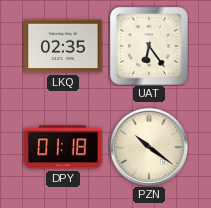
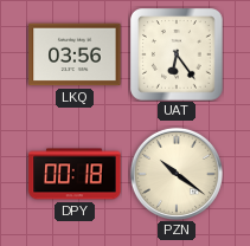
LKQ: 02:35 -> 03:56
DPY: 01:18 -> 00:18
